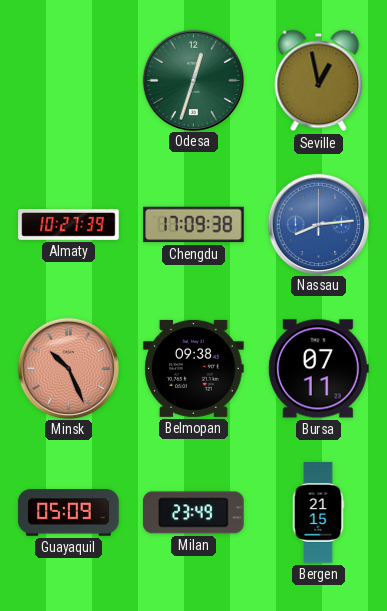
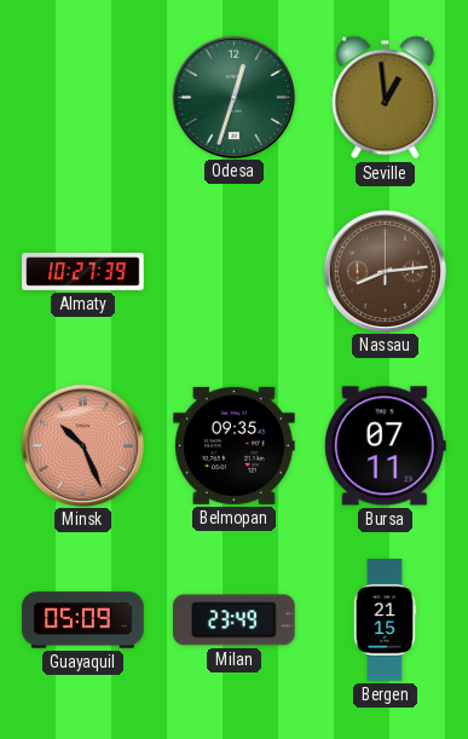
Seville: 12:58 -> 12:59
Chengdu: 17:09 -> none
Nassau dial: blue -> brown
Belmopan: 09:38 -> 09:35
